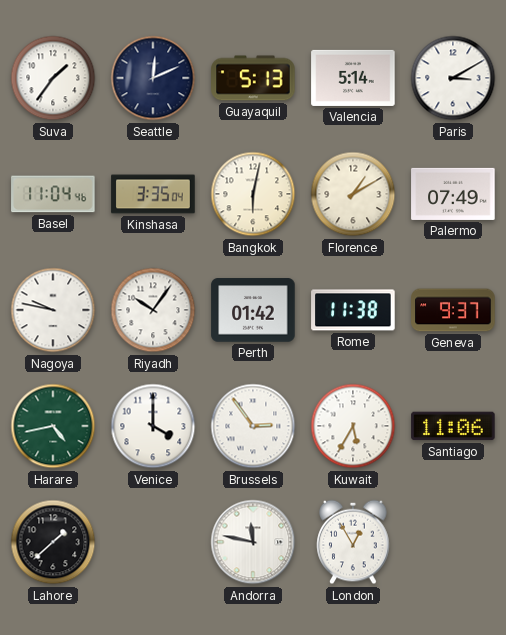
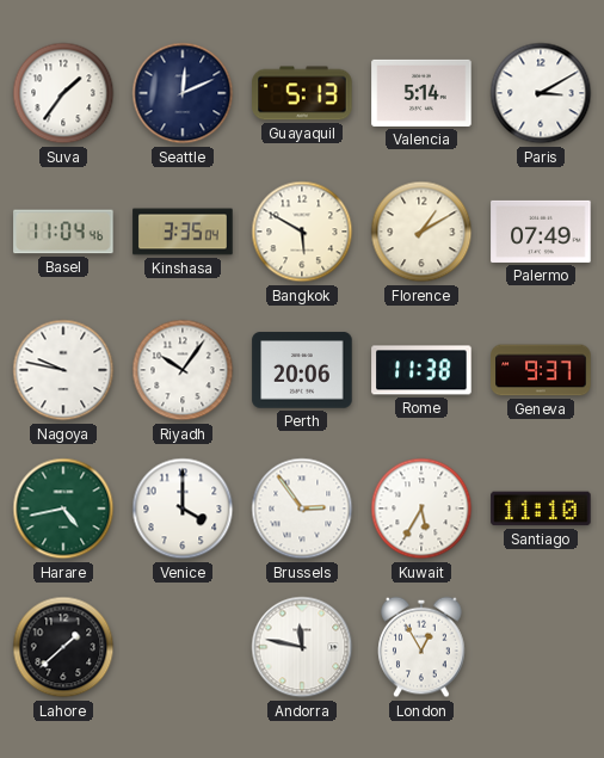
Bangkok: 6:02 -> 5:50
Perth: 01:42 -> 20:06
Santiago: 11:06 -> 11:10
